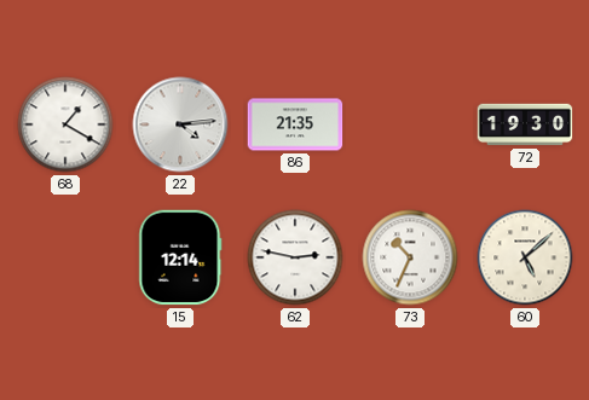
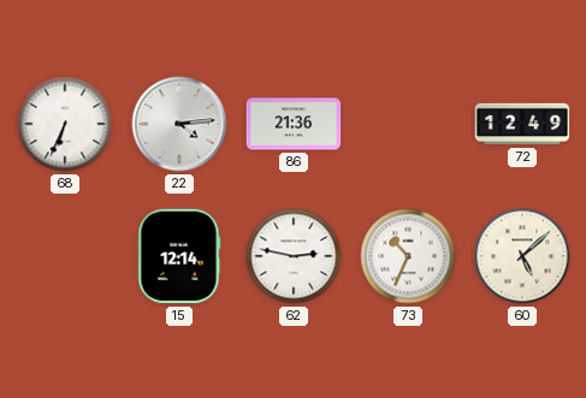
68: 1:20 -> 6:34
86: 21:35 -> 21:36
72: 19:30 -> 12:49
